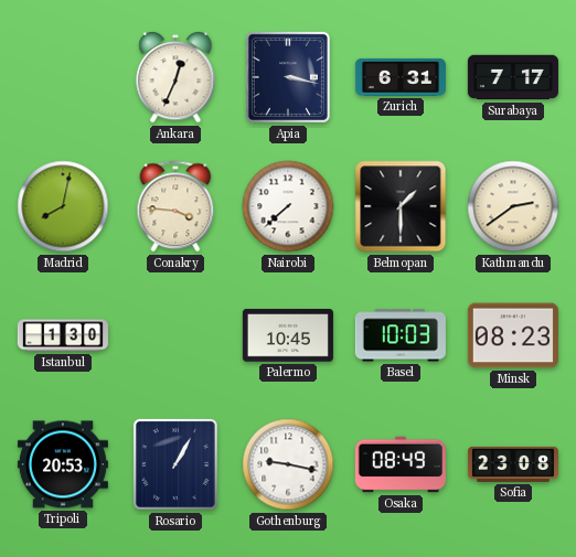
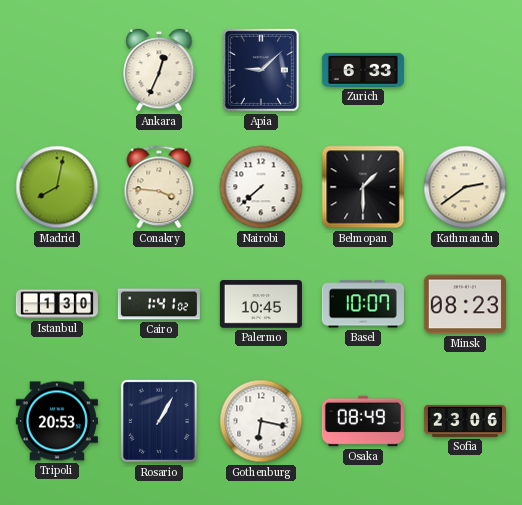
Apia: 3:17 -> 9:08
Zurich: 6:31 -> 6:33
Surabaya: 7:17 -> none
Cairo: none -> 1:41
Basel: 10:03 -> 10:07
Gothenburg: 9:17 -> 6:17
Sofia: 23:08 -> 23:06
